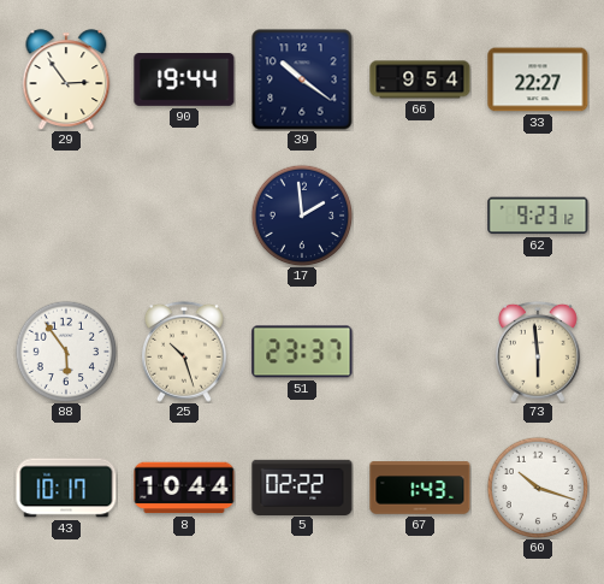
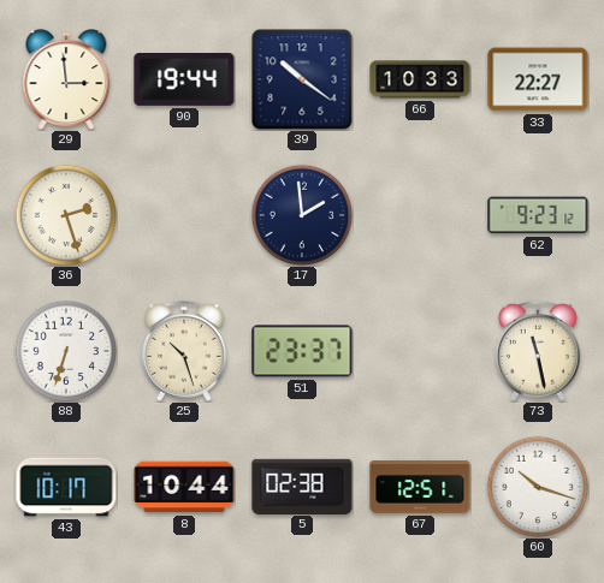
29: 2:54 -> 2:59
66: 9:54 -> 10:33
36: none -> 2:27
88: 5:54 -> 6:33
73: 5:59 -> 11:28
5: 02:22 -> 02:38
67: 1:43 -> 12:51
